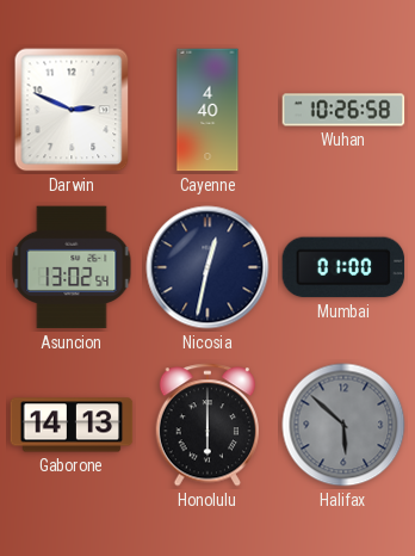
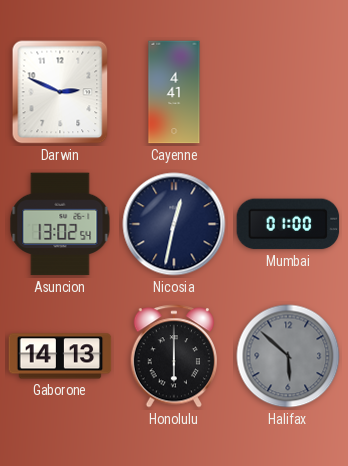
Cayenne: 4:40 -> 4:41
Wuhan: 10:26 -> none
